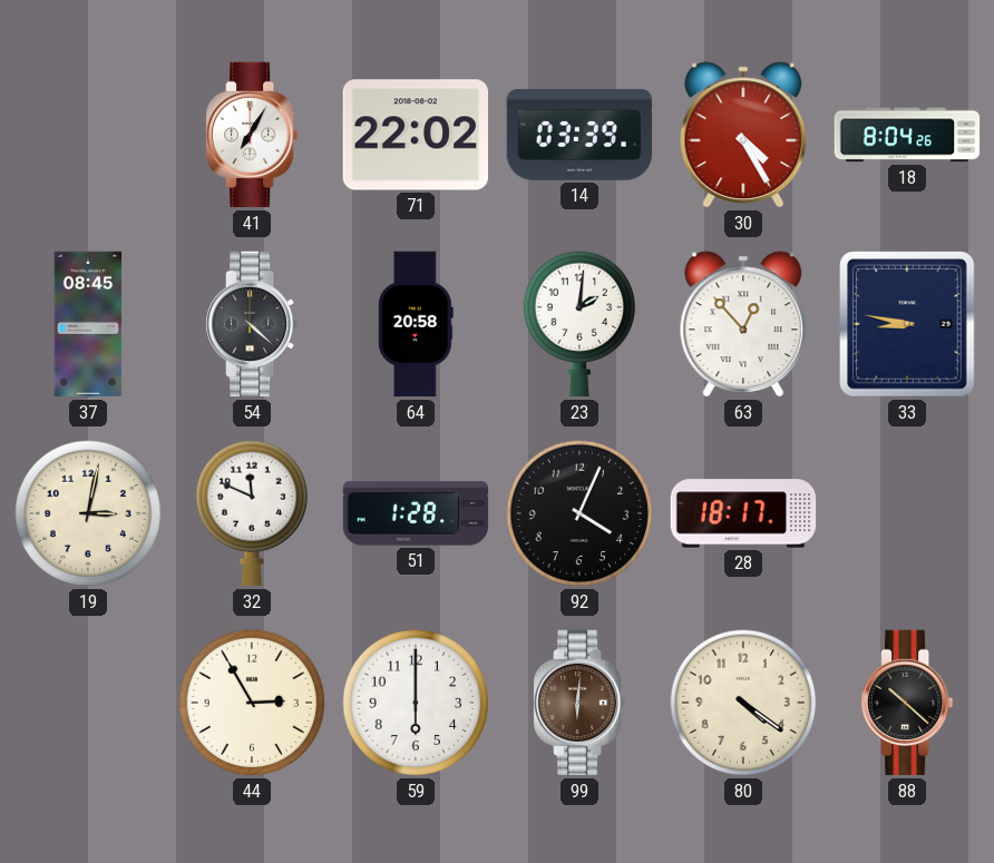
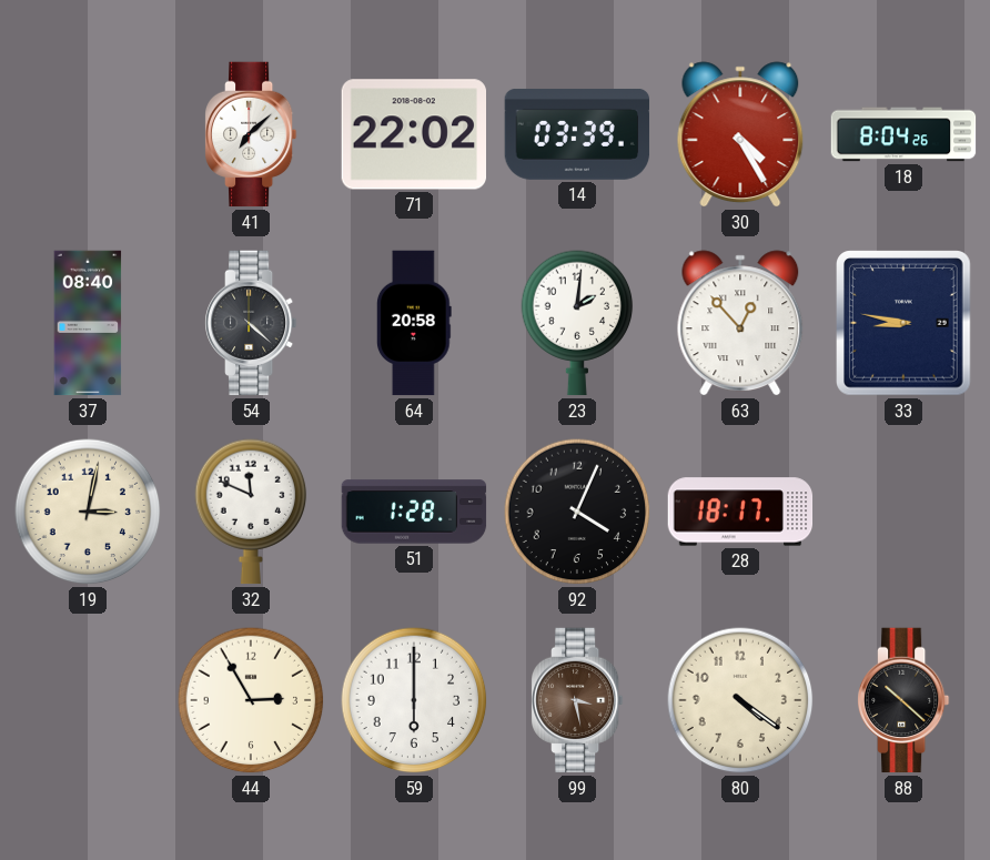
41: 7:05 -> 7:08
37: 08:45 -> 08:40
99: 6:01 -> 3:28
